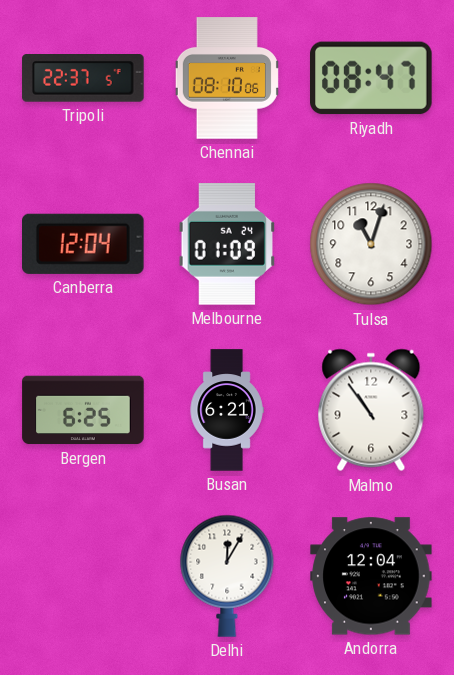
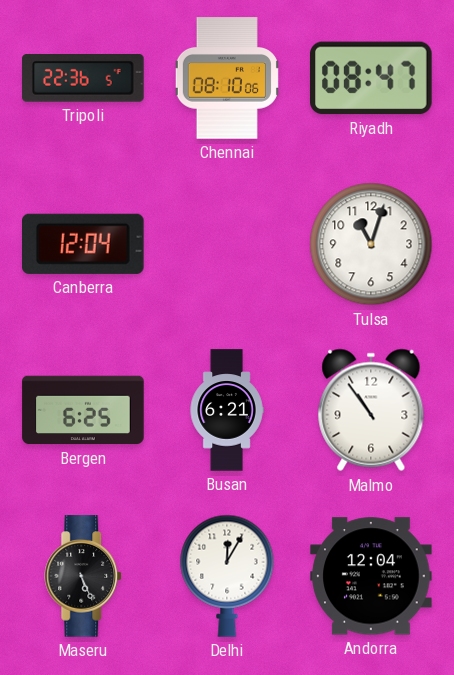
Tripoli: 22:37 -> 22:36
Melbourne: 01:09 -> none
Maseru: none -> 5:26
